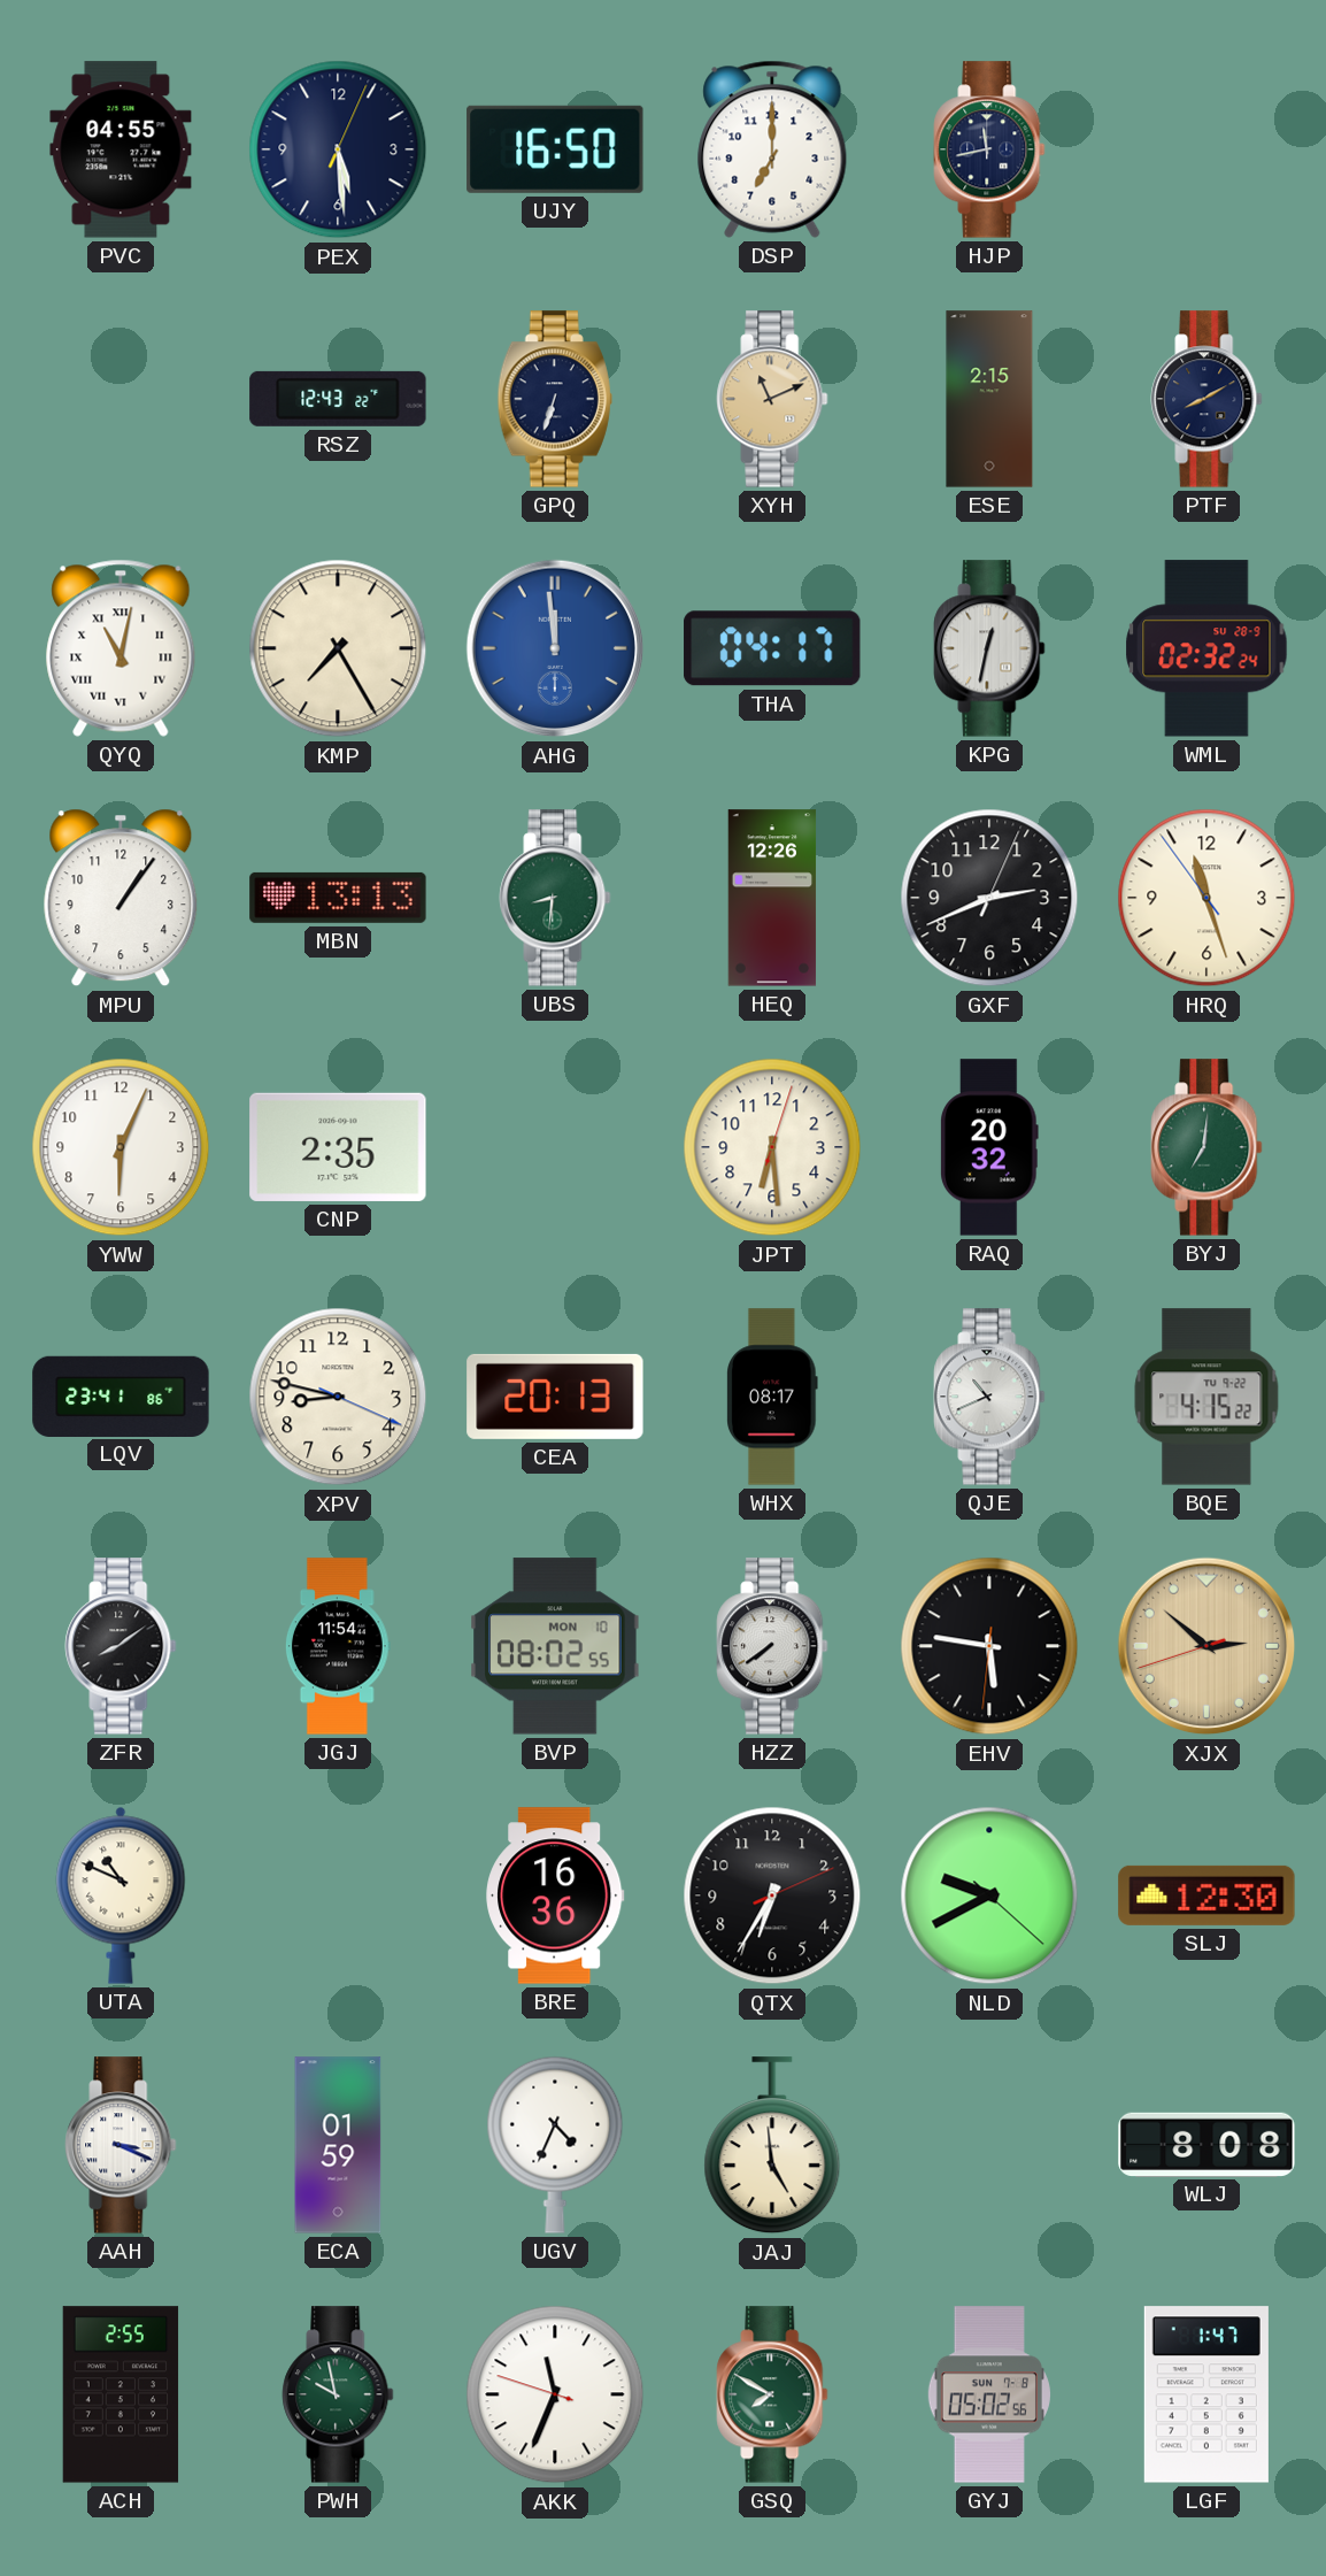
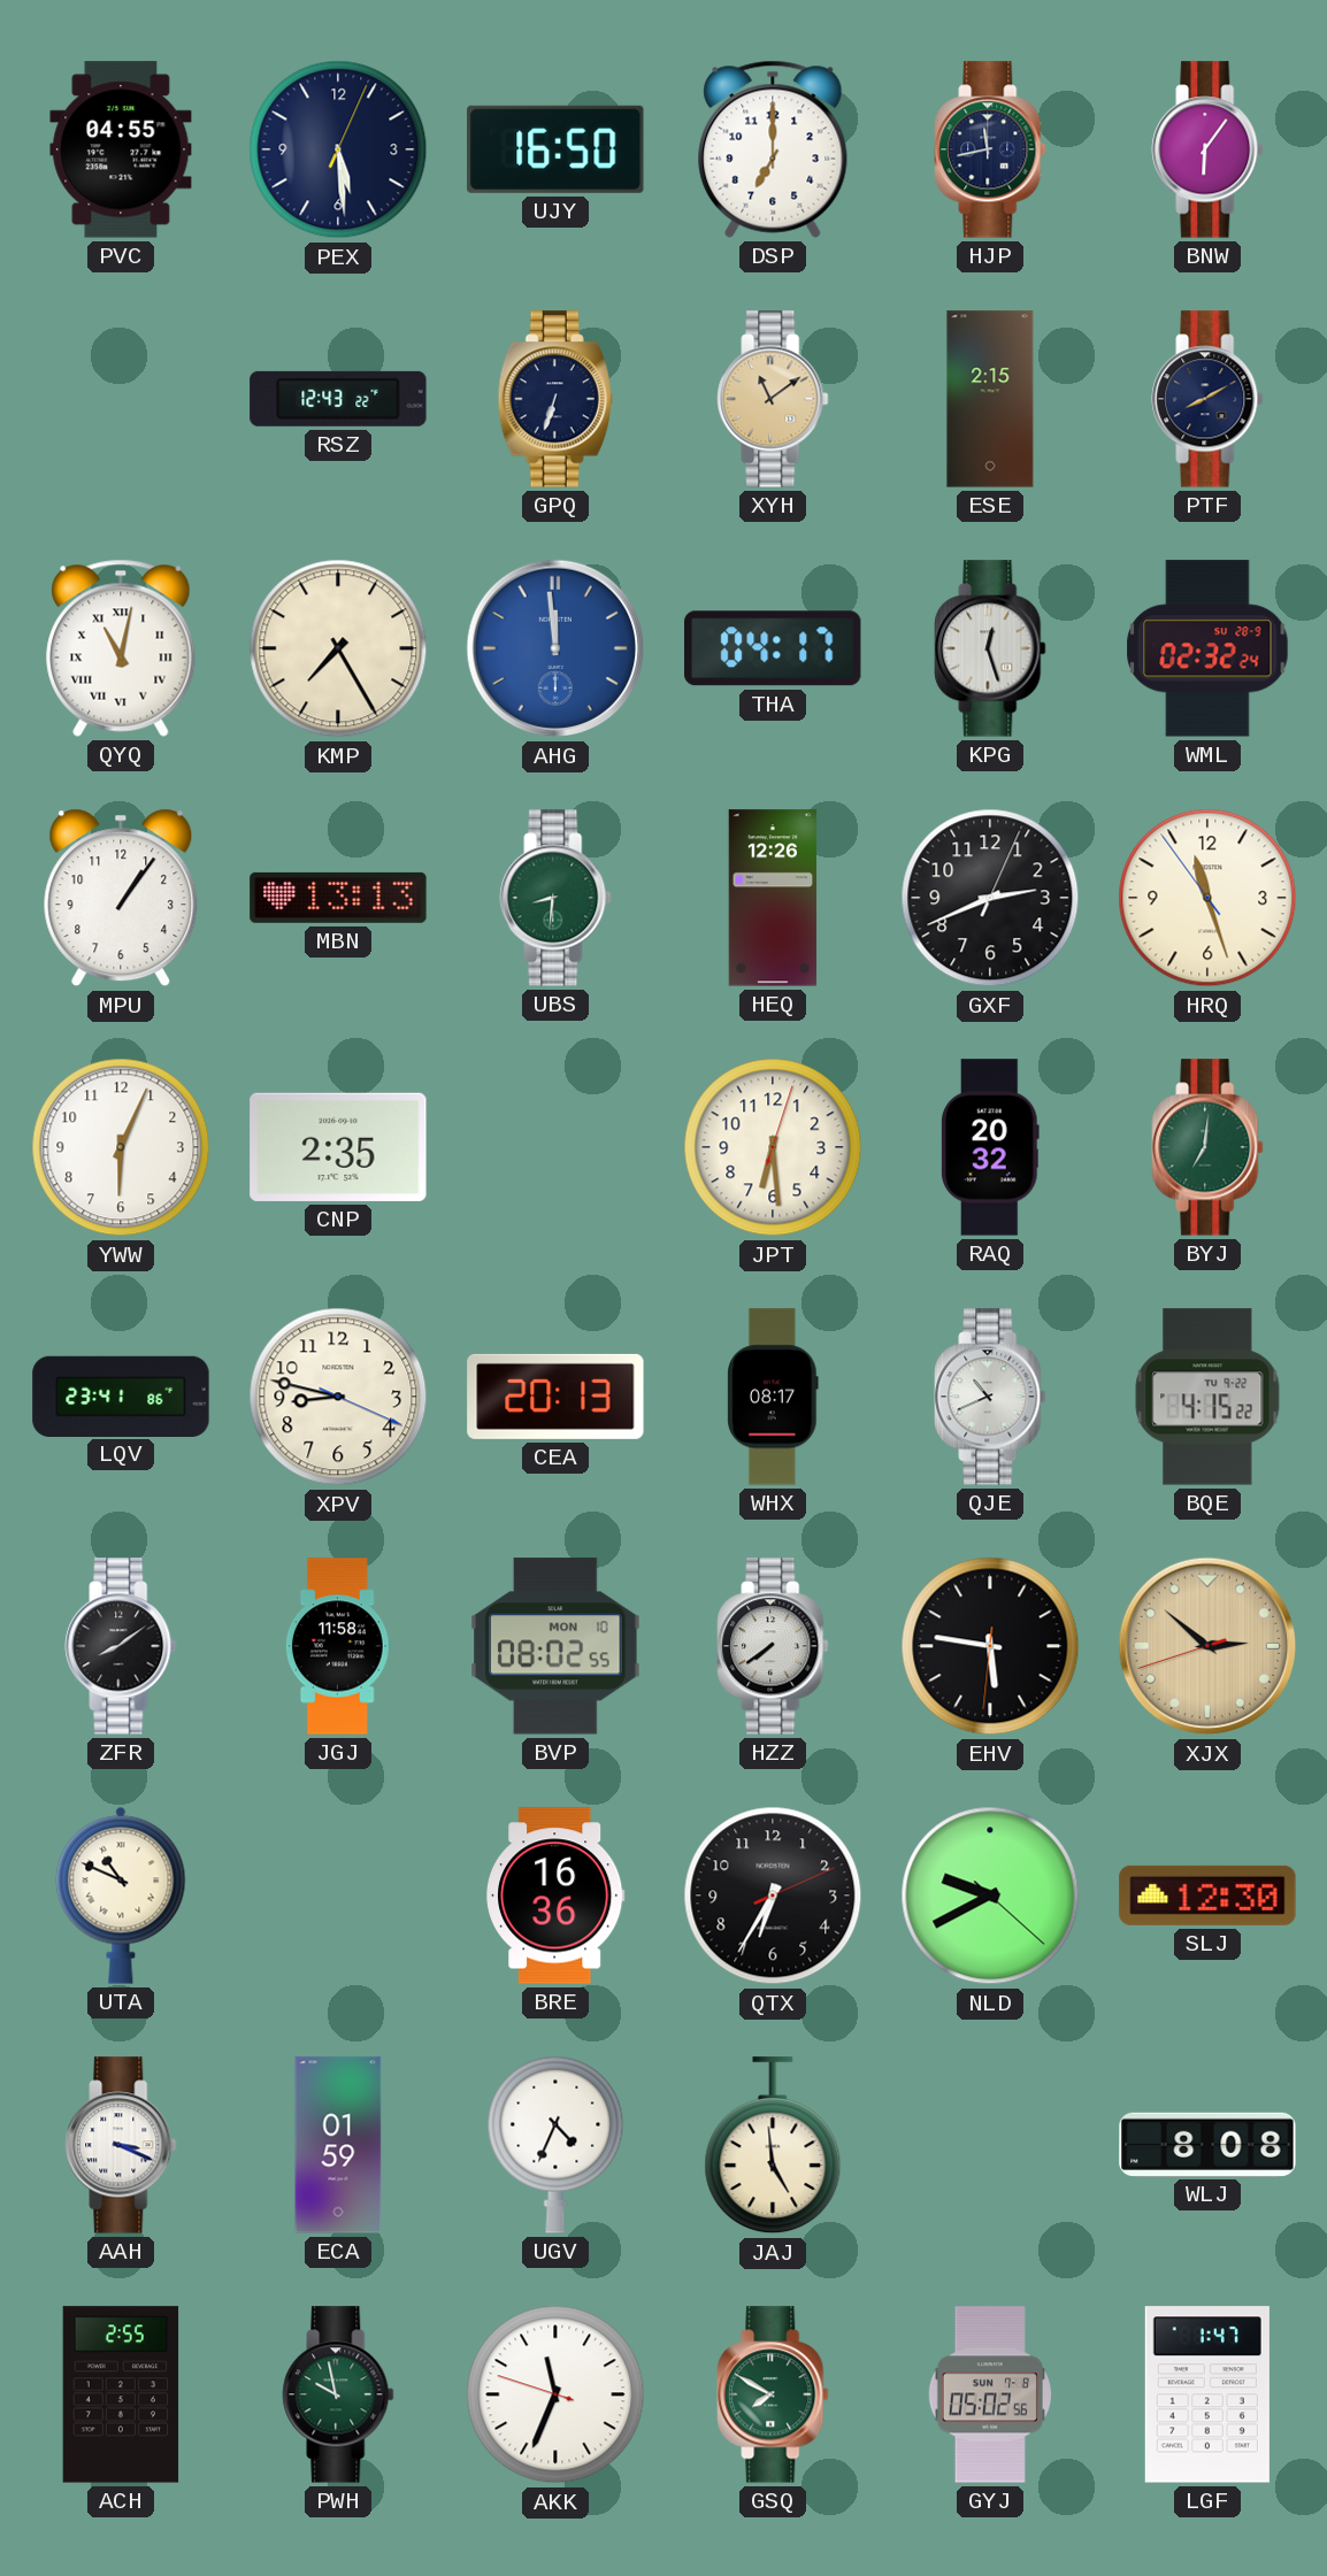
BNW: none -> 6:06
XYH: 11:11 -> 11:09
KPG: 12:32 -> 12:27
JGJ: 11:54 -> 11:58
